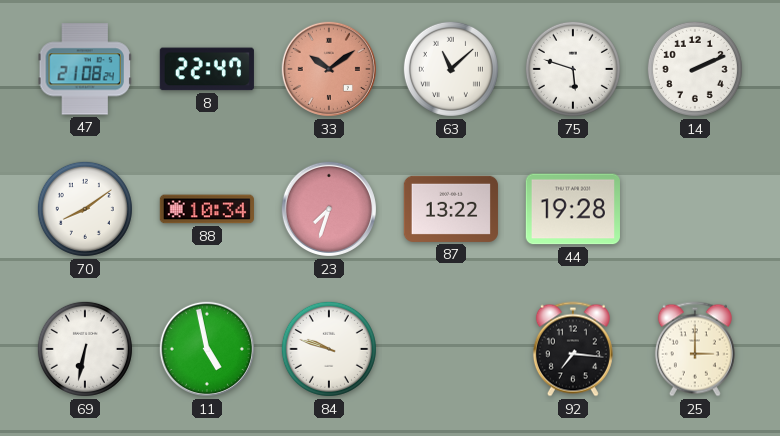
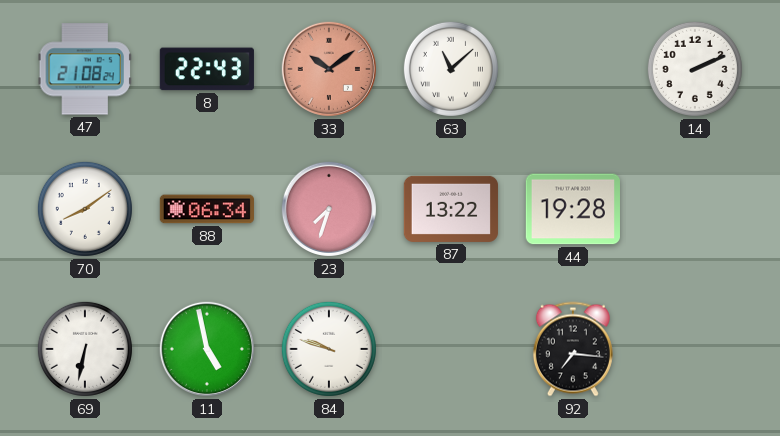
8: 22:47 -> 22:43
75: 5:48 -> none
88: 10:34 -> 06:34
25: 3:00 -> none
